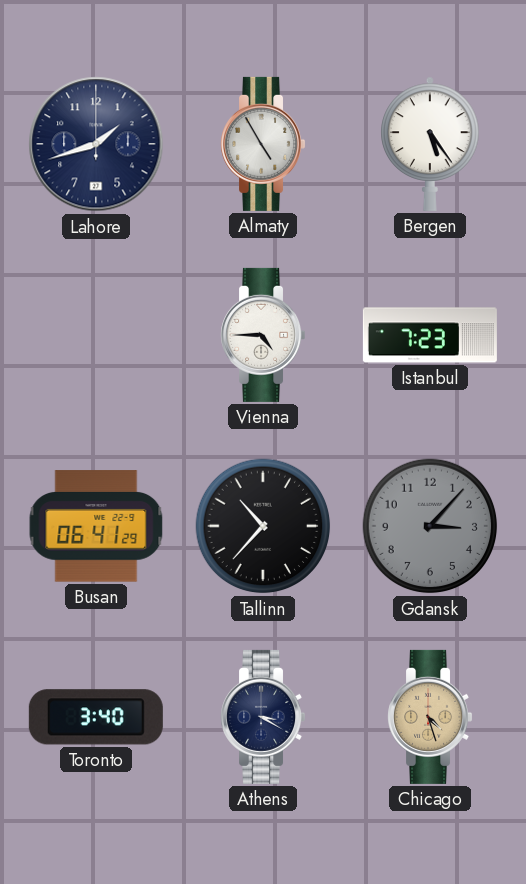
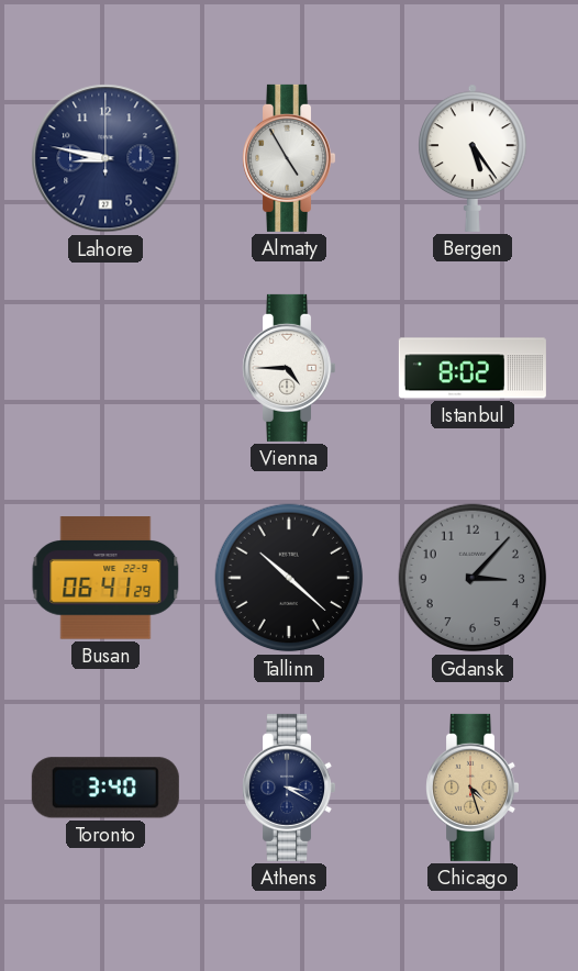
Lahore: 1:42 -> 8:47
Istanbul: 7:23 -> 8:02
Tallinn: 10:37 -> 10:22
